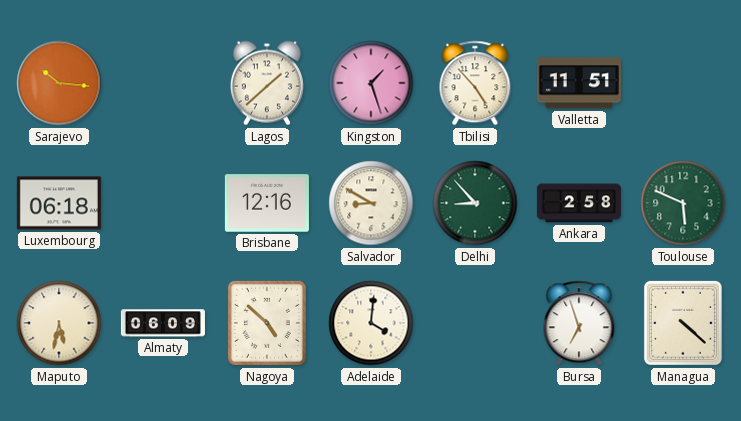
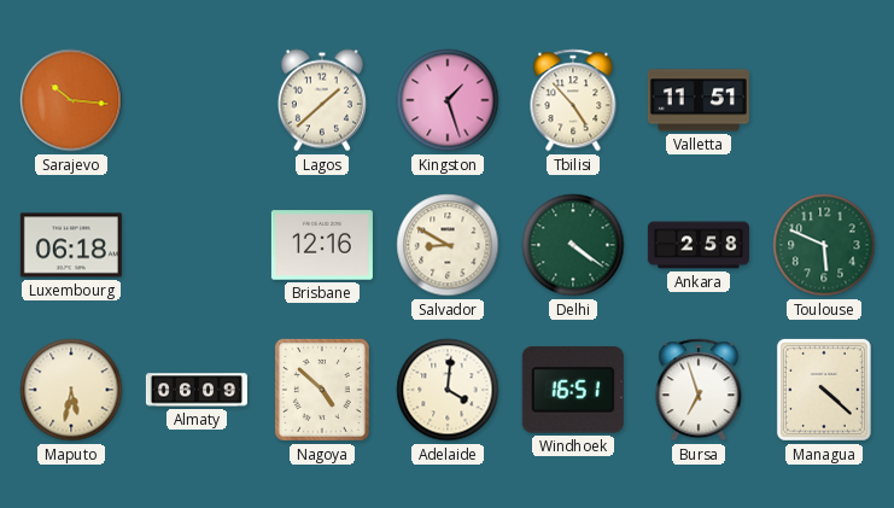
Delhi: 8:53 -> 4:21
Windhoek: none -> 16:51
